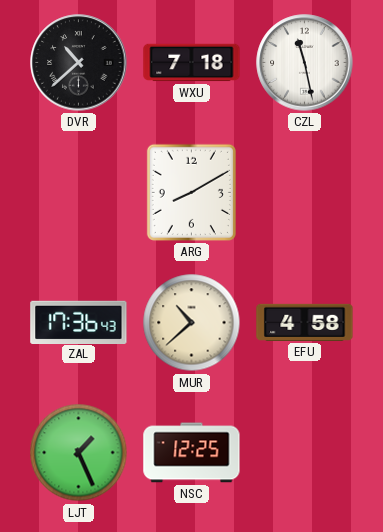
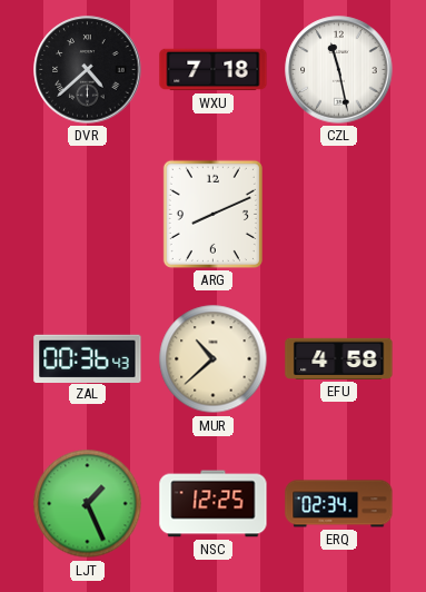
DVR: 10:38 -> 4:38
ARG: 8:10 -> 8:11
ZAL: 17:36 -> 00:36
ERQ: none -> 02:34
